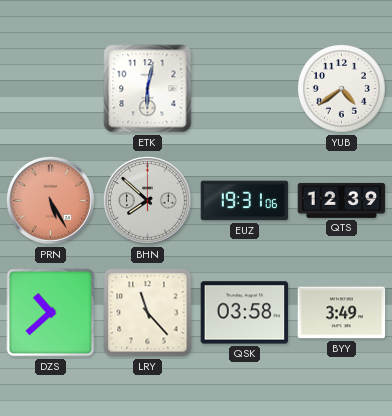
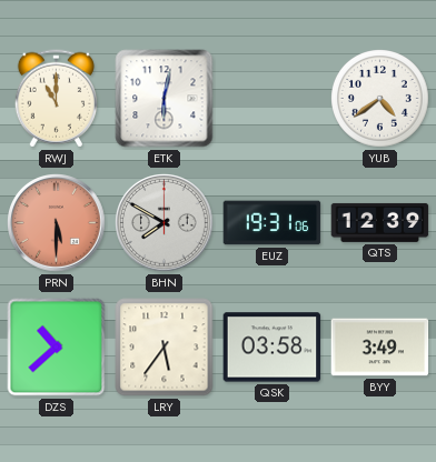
RWJ: none -> 11:00
PRN: 5:25 -> 5:30
BHN: 7:52 -> 7:50
LRY: 11:23 -> 5:36
